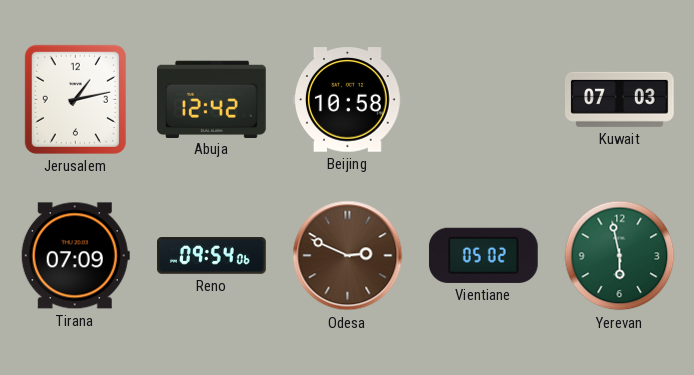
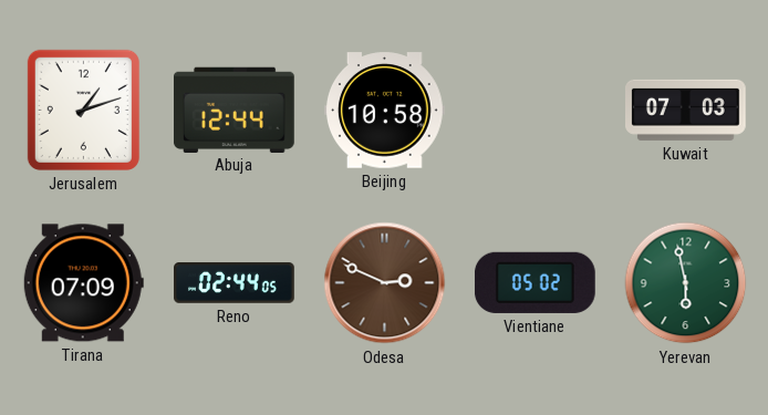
Jerusalem: 1:13 -> 1:12
Abuja: 12:42 -> 12:44
Reno: 09:54 -> 02:44
